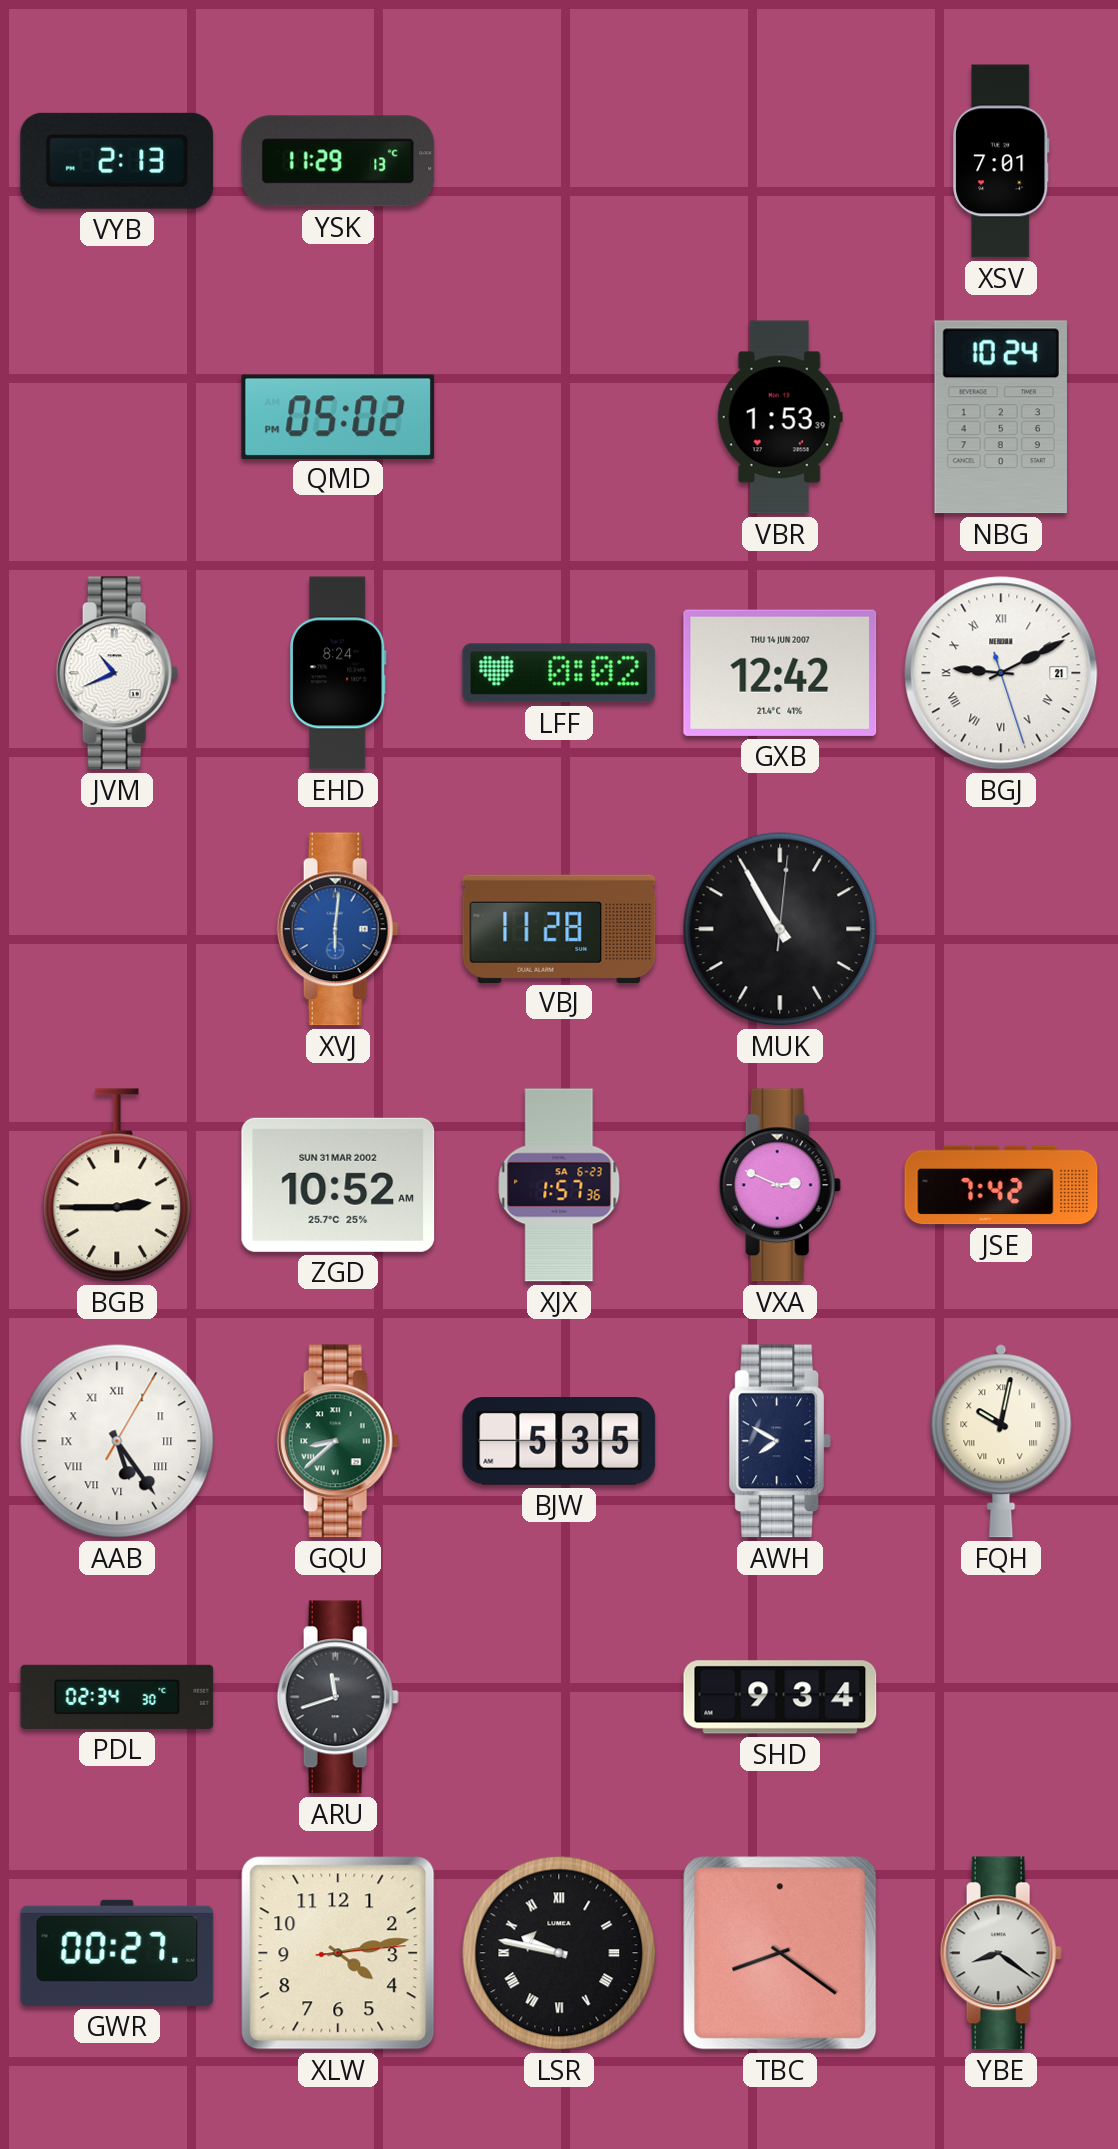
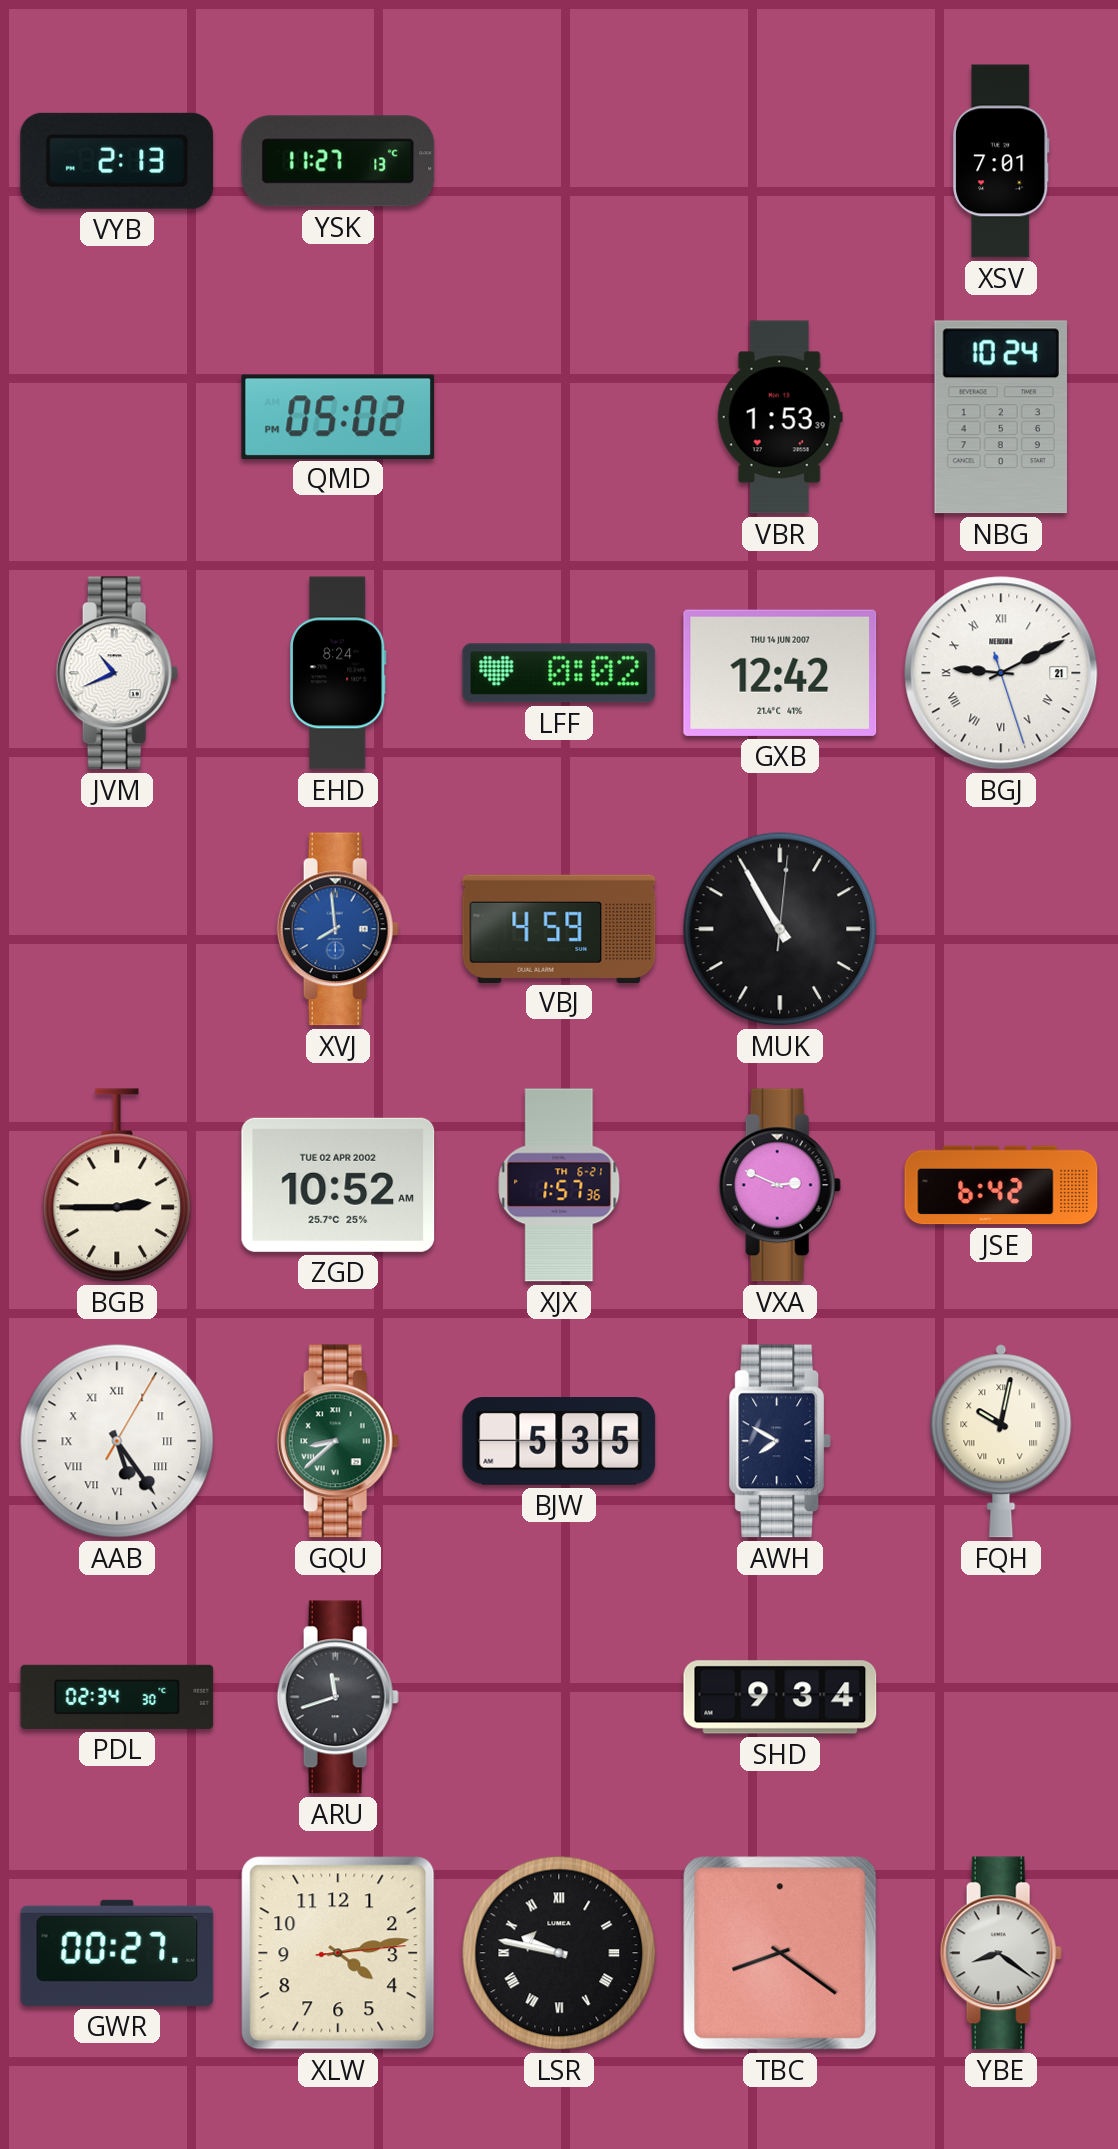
YSK: 11:29 -> 11:27
XVJ: 6:01 -> 7:59
VBJ: 11:28 -> 4:59
ZGD date: SUN 31 MAR 2002 -> TUE 02 APR 2002
XJX date: SA 6-23 -> TH 6-21
JSE: 7:42 -> 6:42
